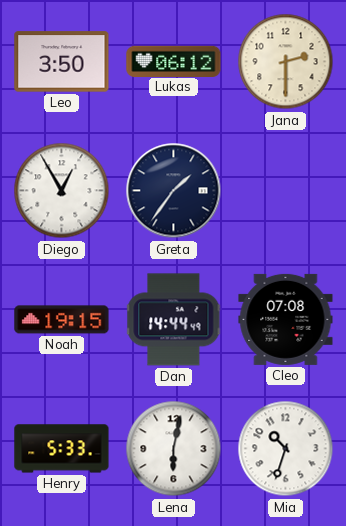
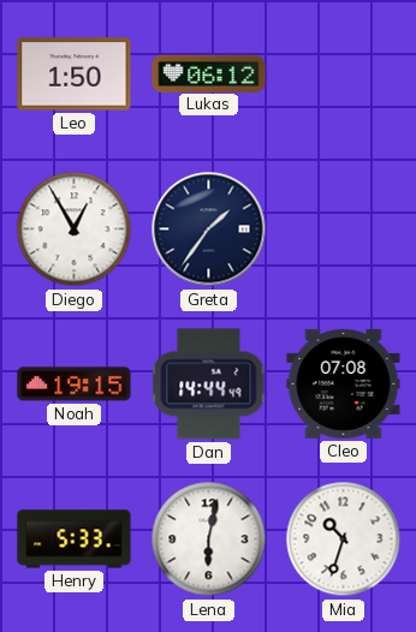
Leo: 3:50 -> 1:50
Jana: 2:30 -> none
